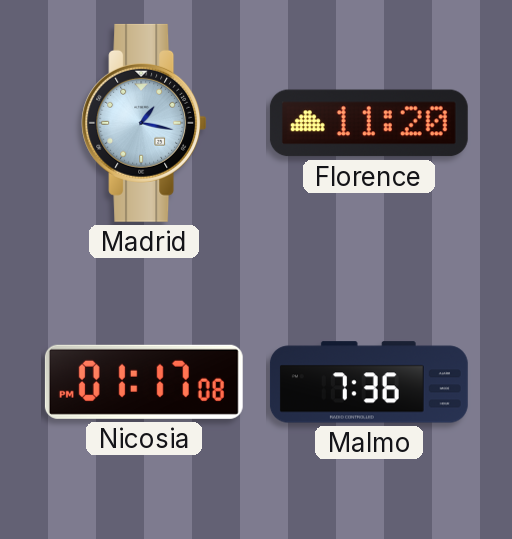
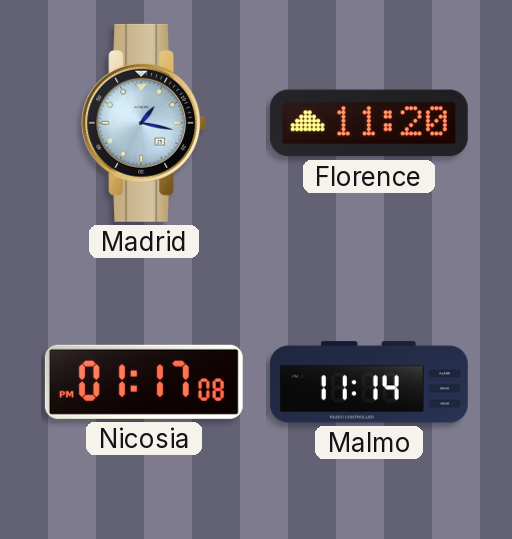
Malmo: 7:36 -> 11:14
